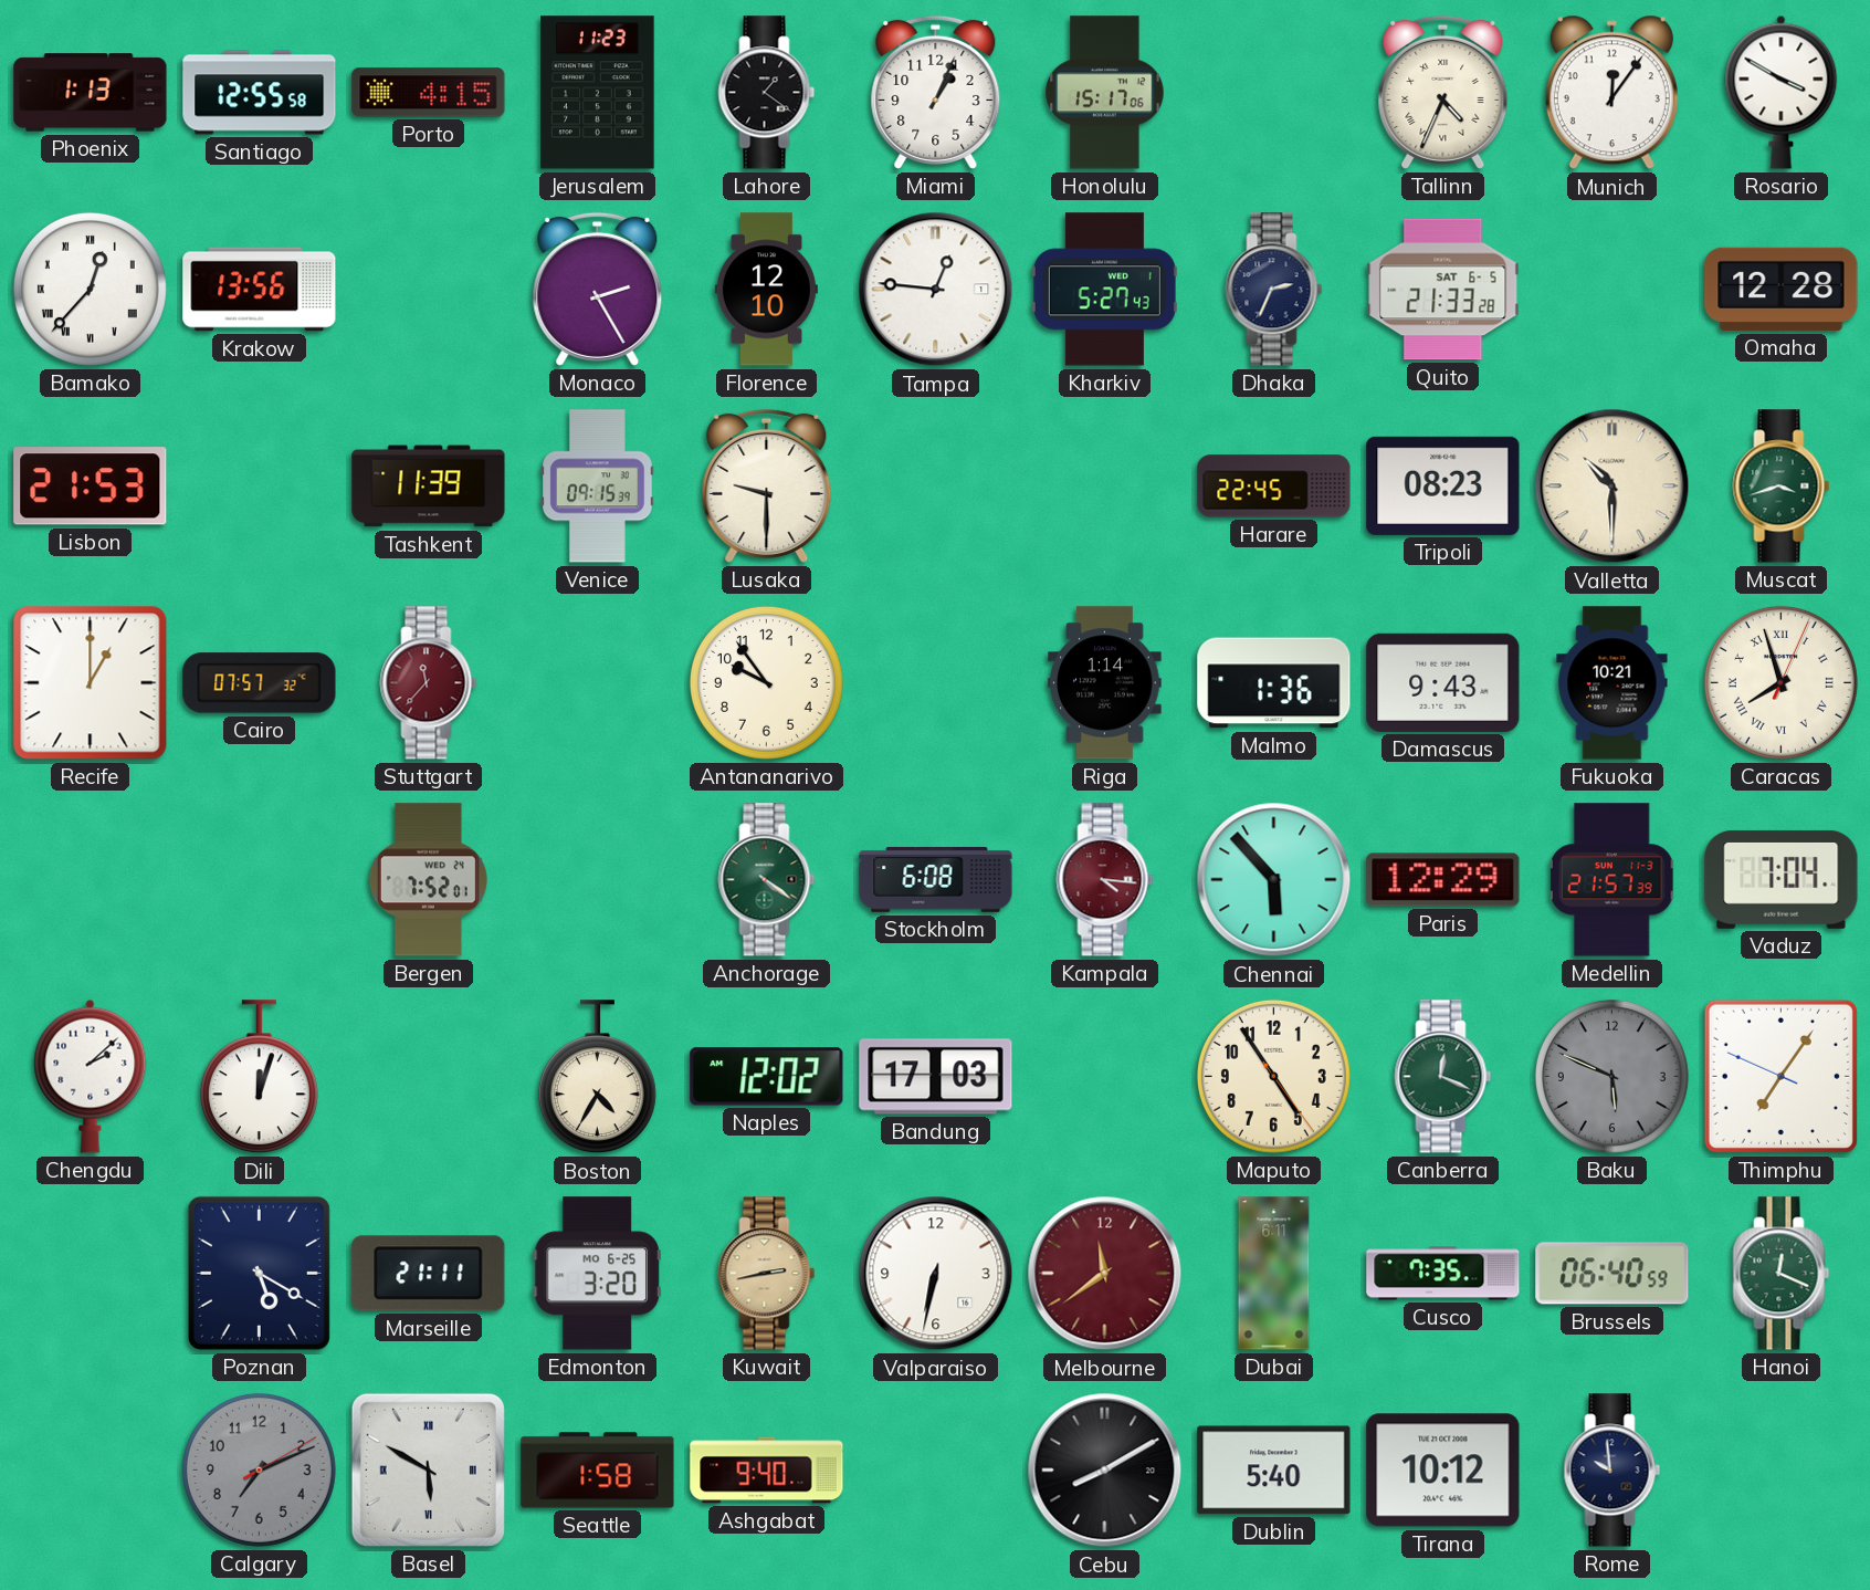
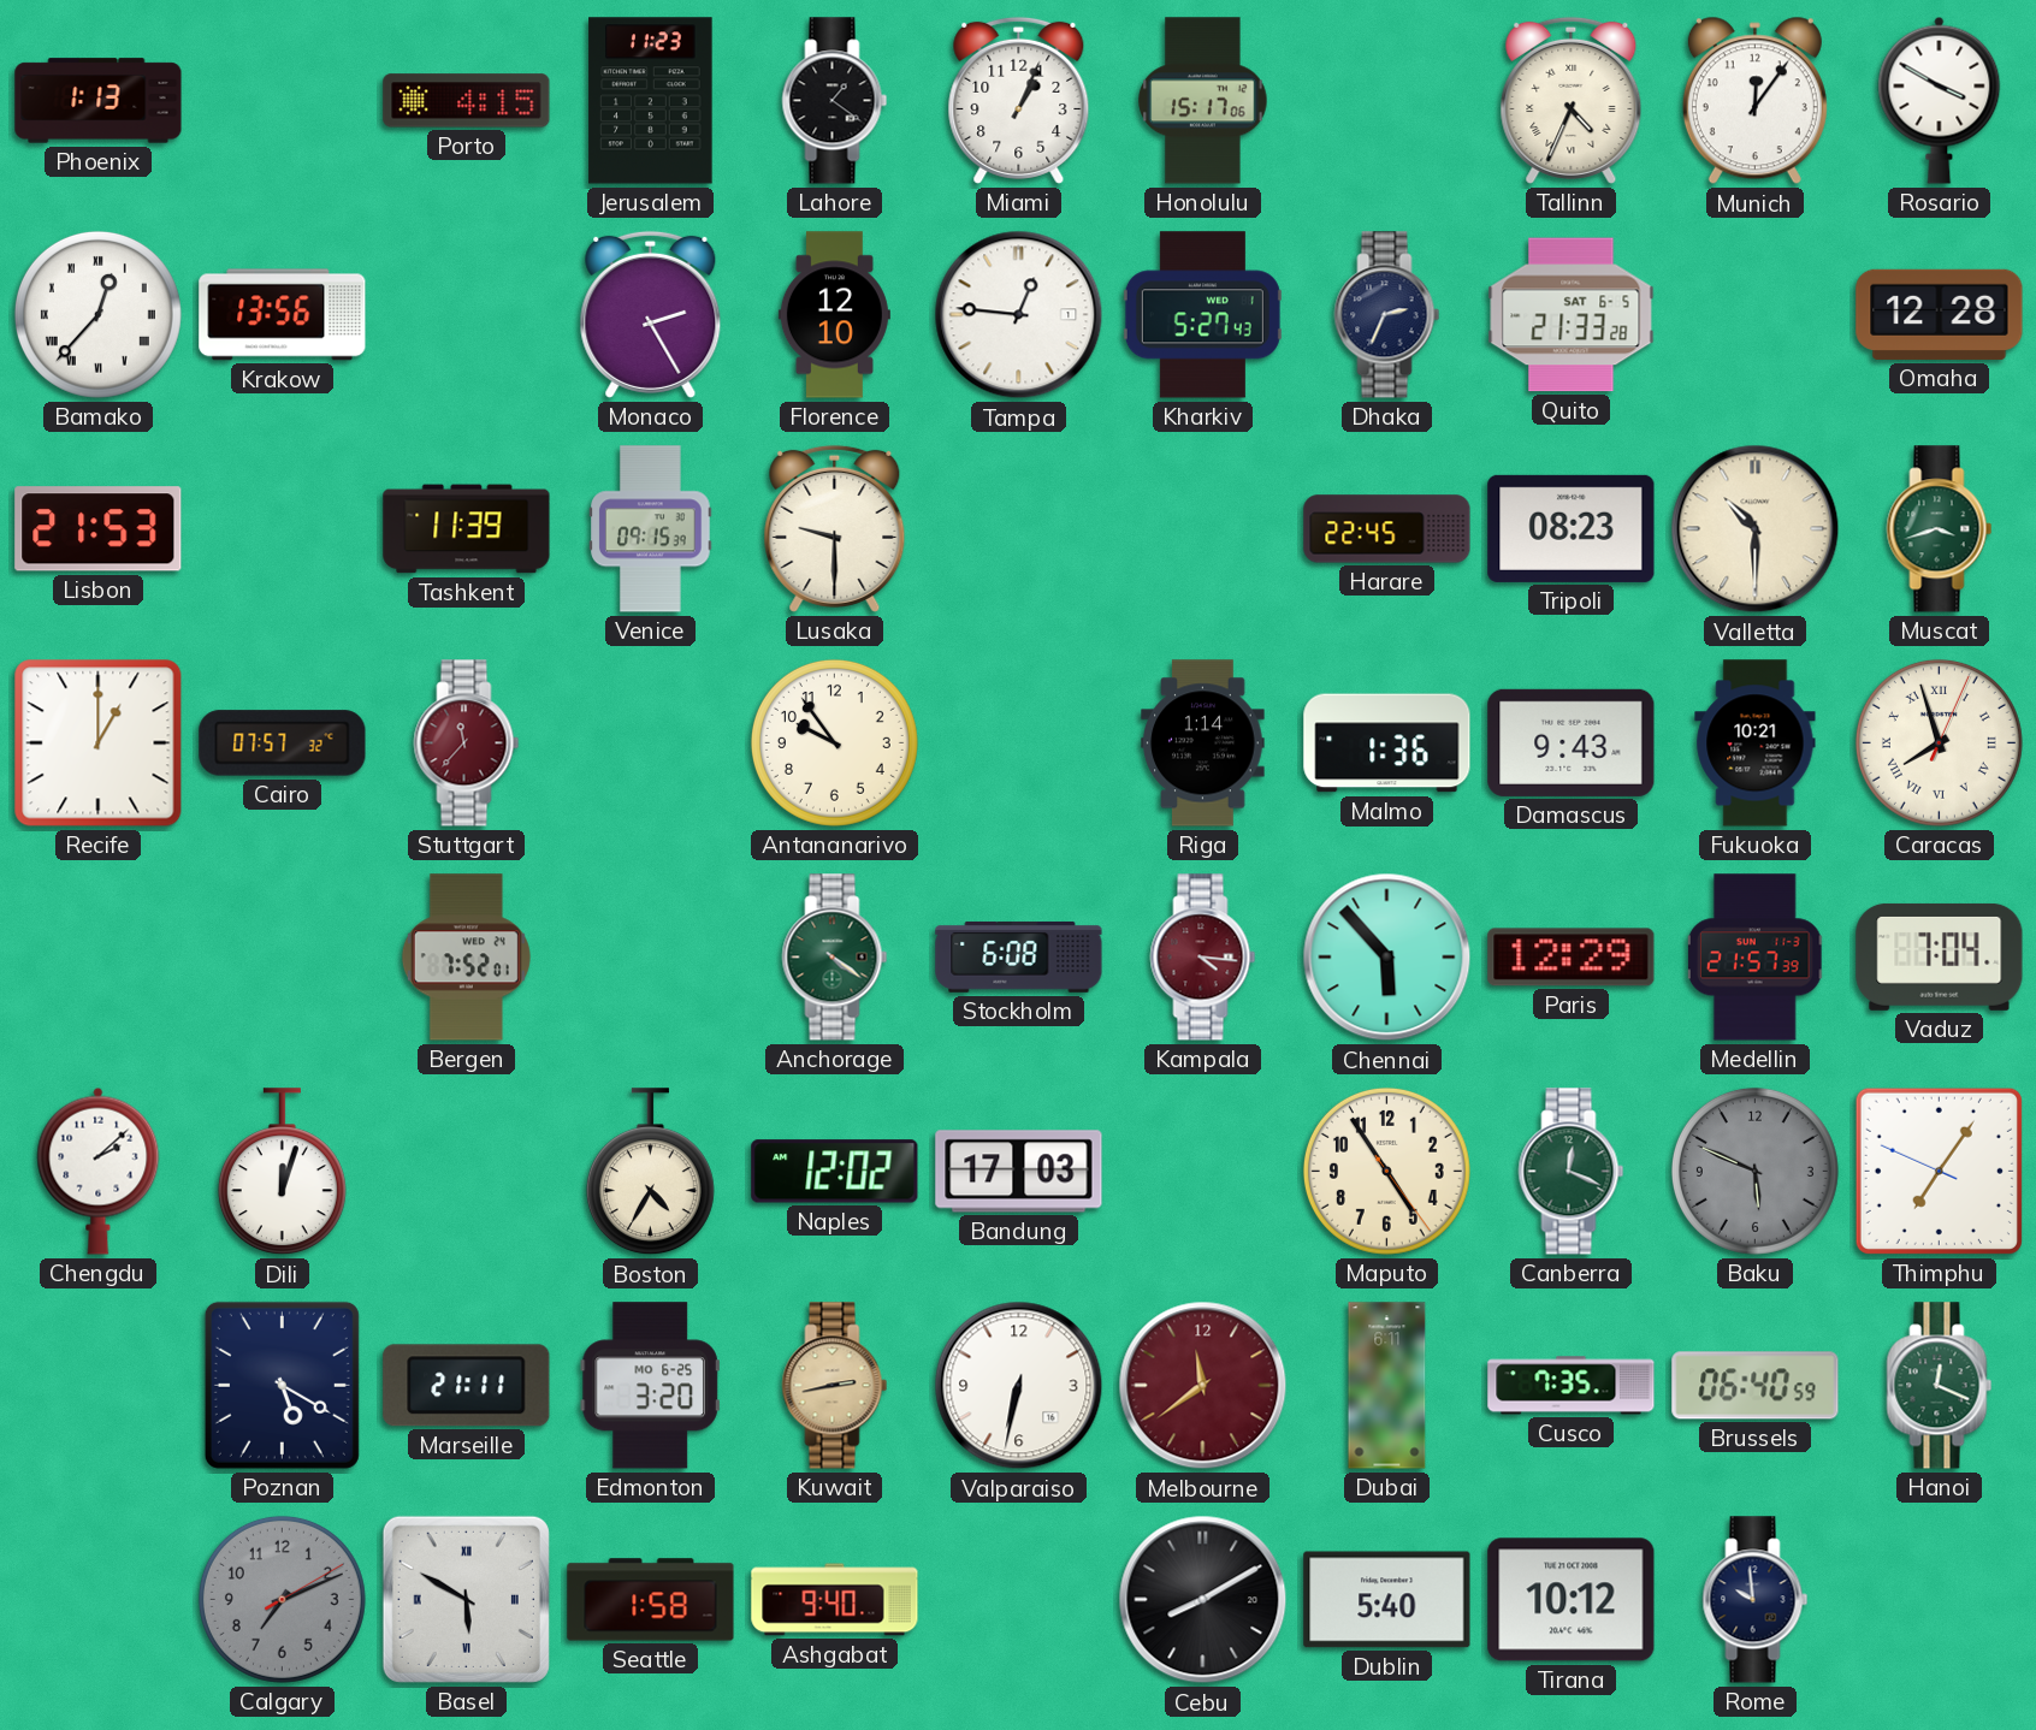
Santiago: 12:55 -> none
